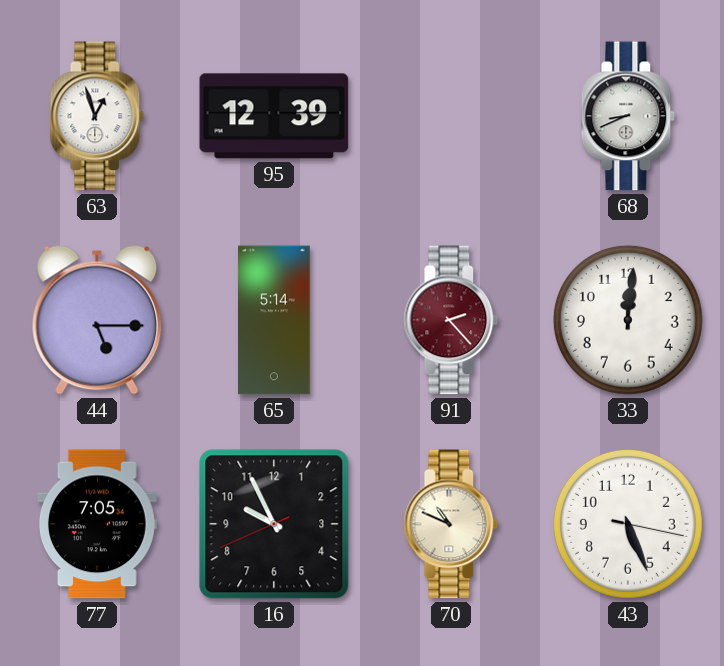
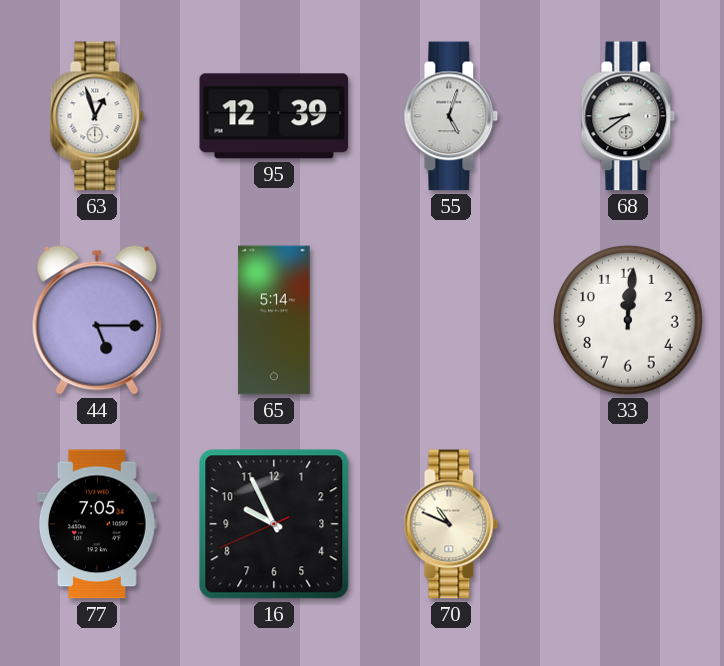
55: none -> 5:03
68: 8:41 -> 8:39
91: 2:23 -> none
43: 5:26 -> none
